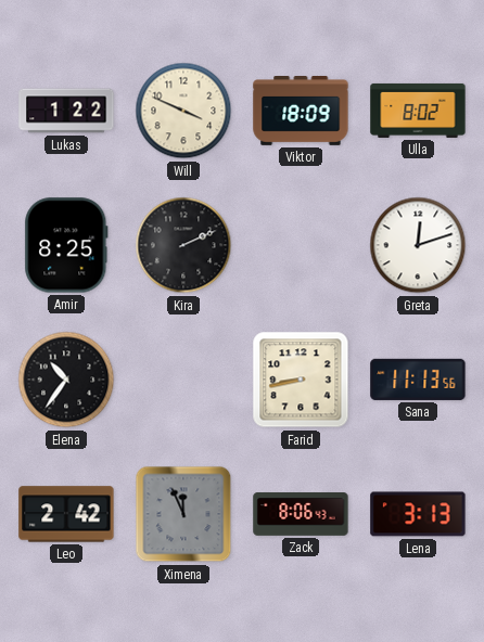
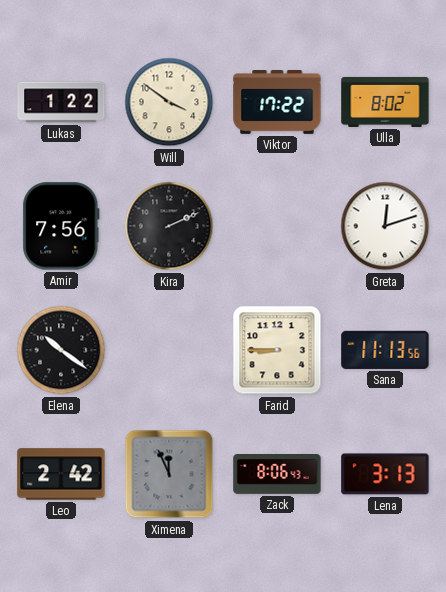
Will: 3:49 -> 3:51
Viktor: 18:09 -> 17:22
Amir: 8:25 -> 7:56
Elena: 10:36 -> 10:21
Farid: 8:43 -> 8:45
